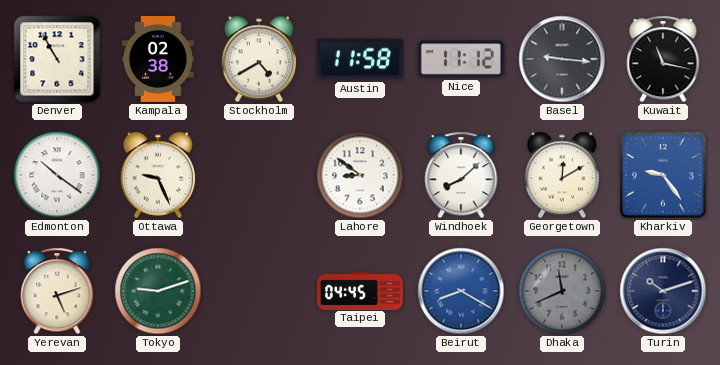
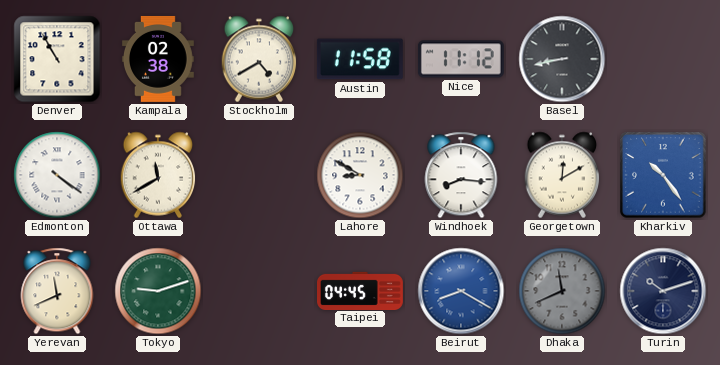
Basel: 9:16 -> 8:43
Kuwait: 11:17 -> none
Edmonton: 10:21 -> 4:21
Ottawa: 9:26 -> 11:40
Lahore: 8:51 -> 8:50
Windhoek: 8:08 -> 8:16
Kharkiv: 9:24 -> 10:24
Yerevan: 5:12 -> 11:41
